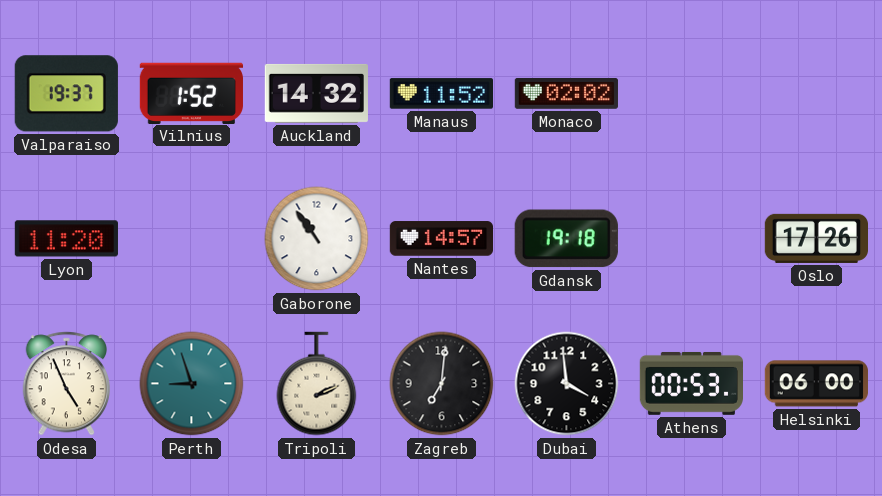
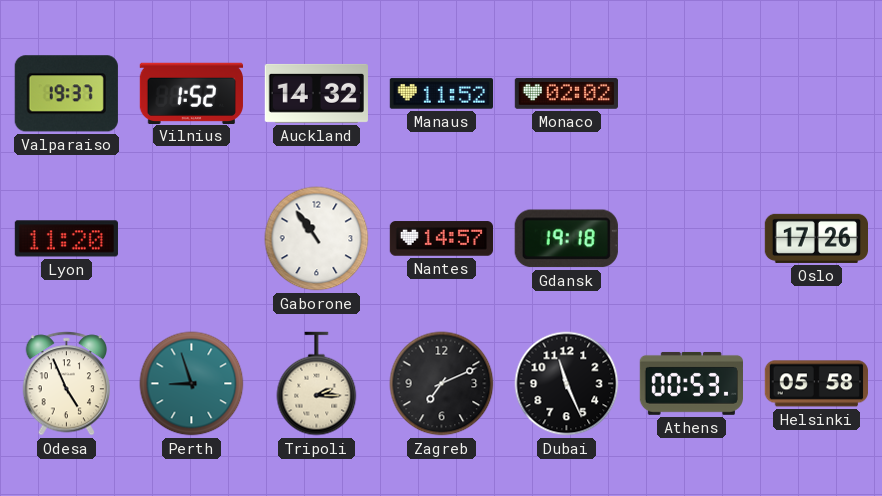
Tripoli: 2:11 -> 2:15
Zagreb: 7:01 -> 7:11
Dubai: 3:59 -> 11:26
Helsinki: 06:00 -> 05:58
